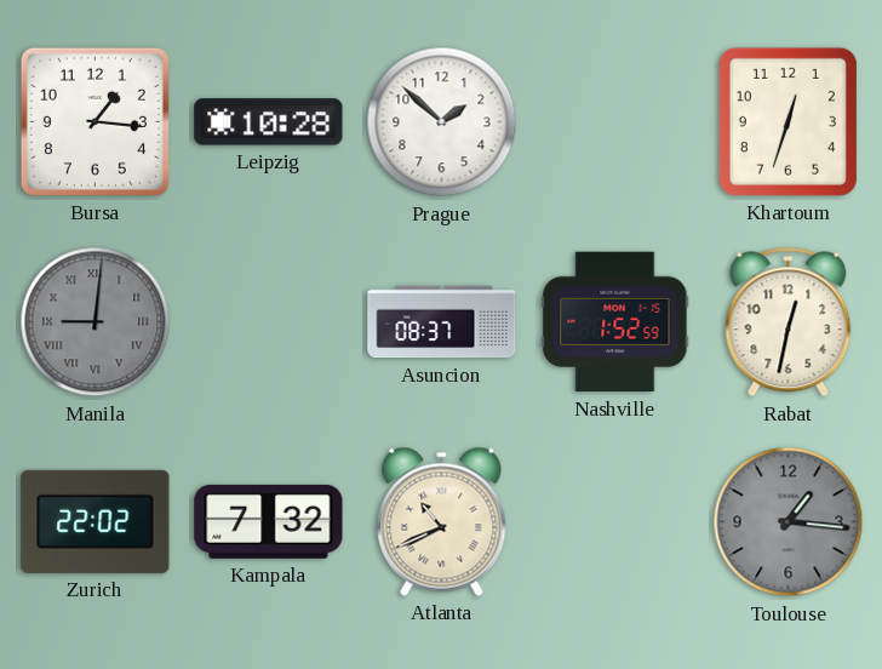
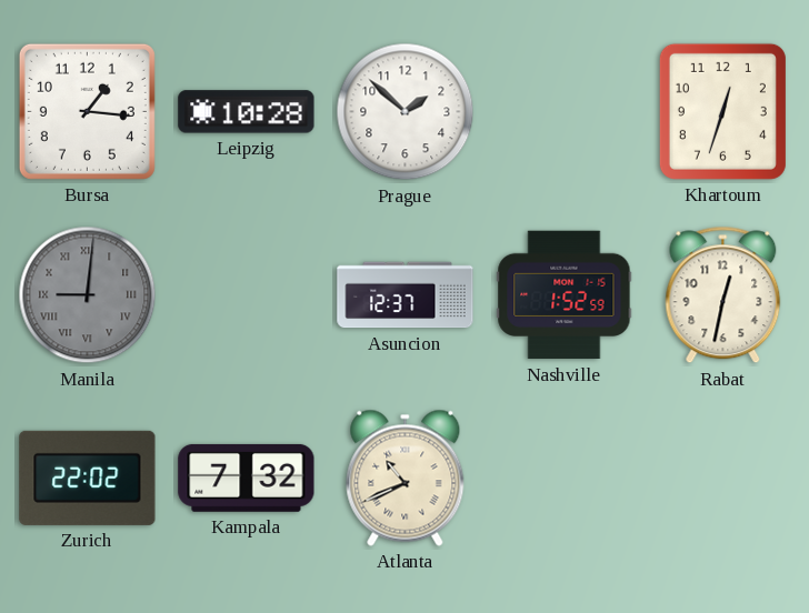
Asuncion: 08:37 -> 12:37
Toulouse: 1:16 -> none
